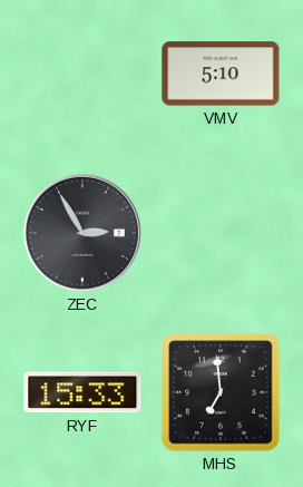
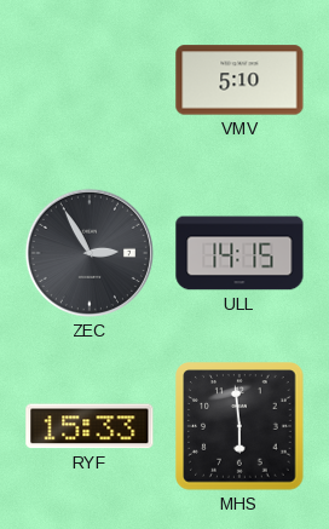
ULL: none -> 14:15
MHS: 6:59 -> 5:59
